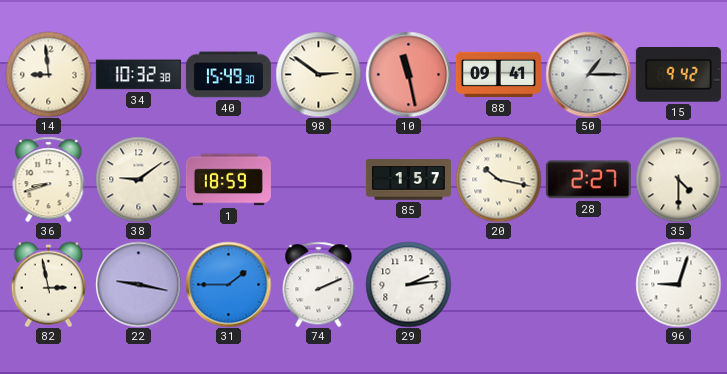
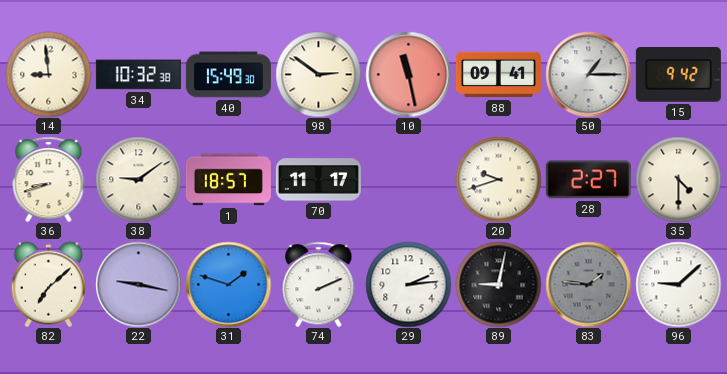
1: 18:59 -> 18:57
70: none -> 11:17
85: 1:57 -> none
20: 10:17 -> 9:42
82: 2:58 -> 7:08
31: 1:45 -> 1:48
89: none -> 9:02
83: none -> 1:46
96: 9:03 -> 9:08
